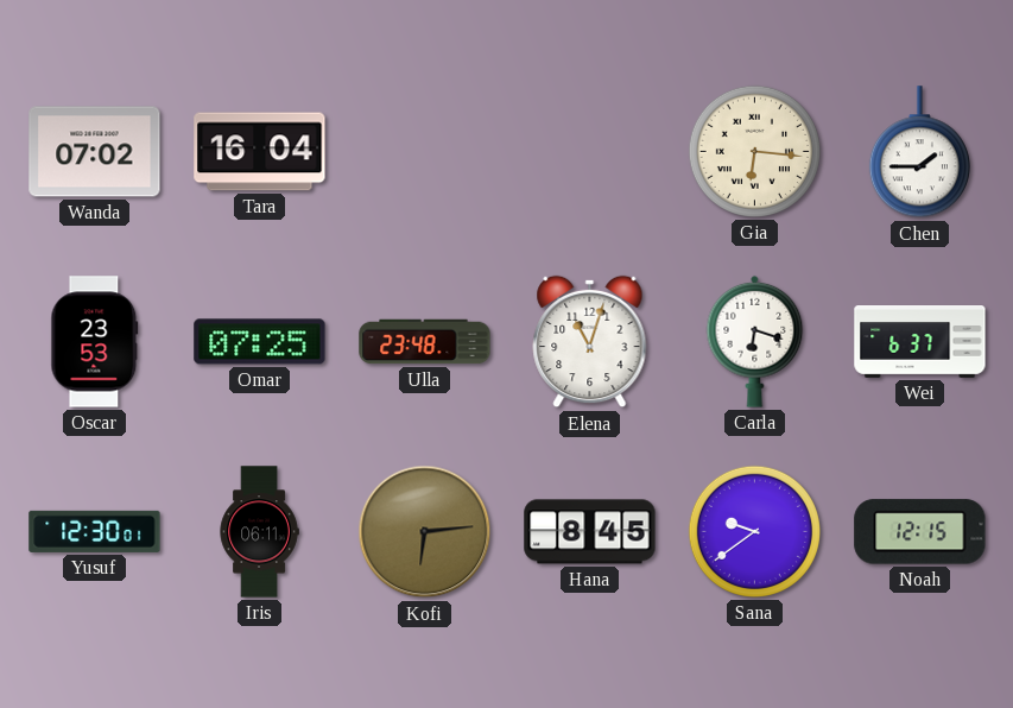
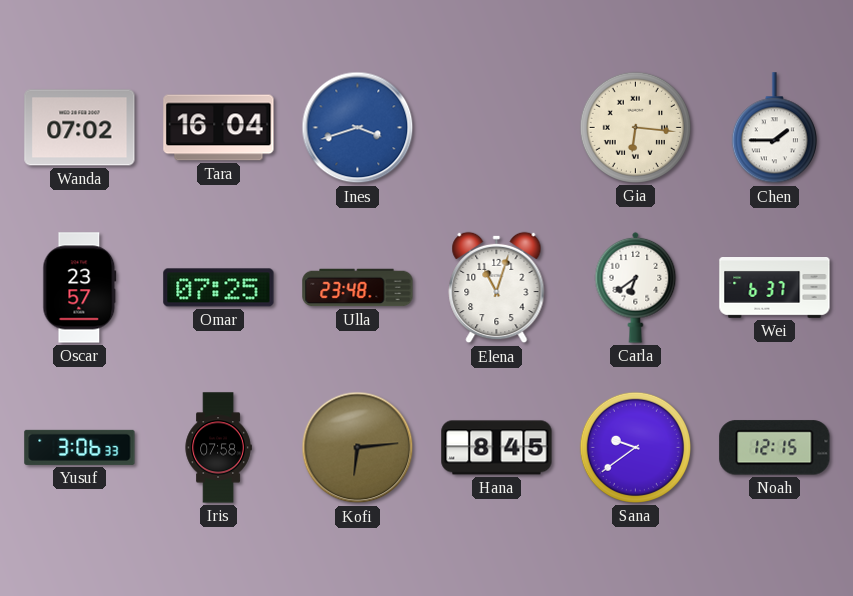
Ines: none -> 3:42
Oscar: 23:53 -> 23:57
Carla: 6:18 -> 6:39
Yusuf: 12:30 -> 3:06
Iris: 06:11 -> 07:58
